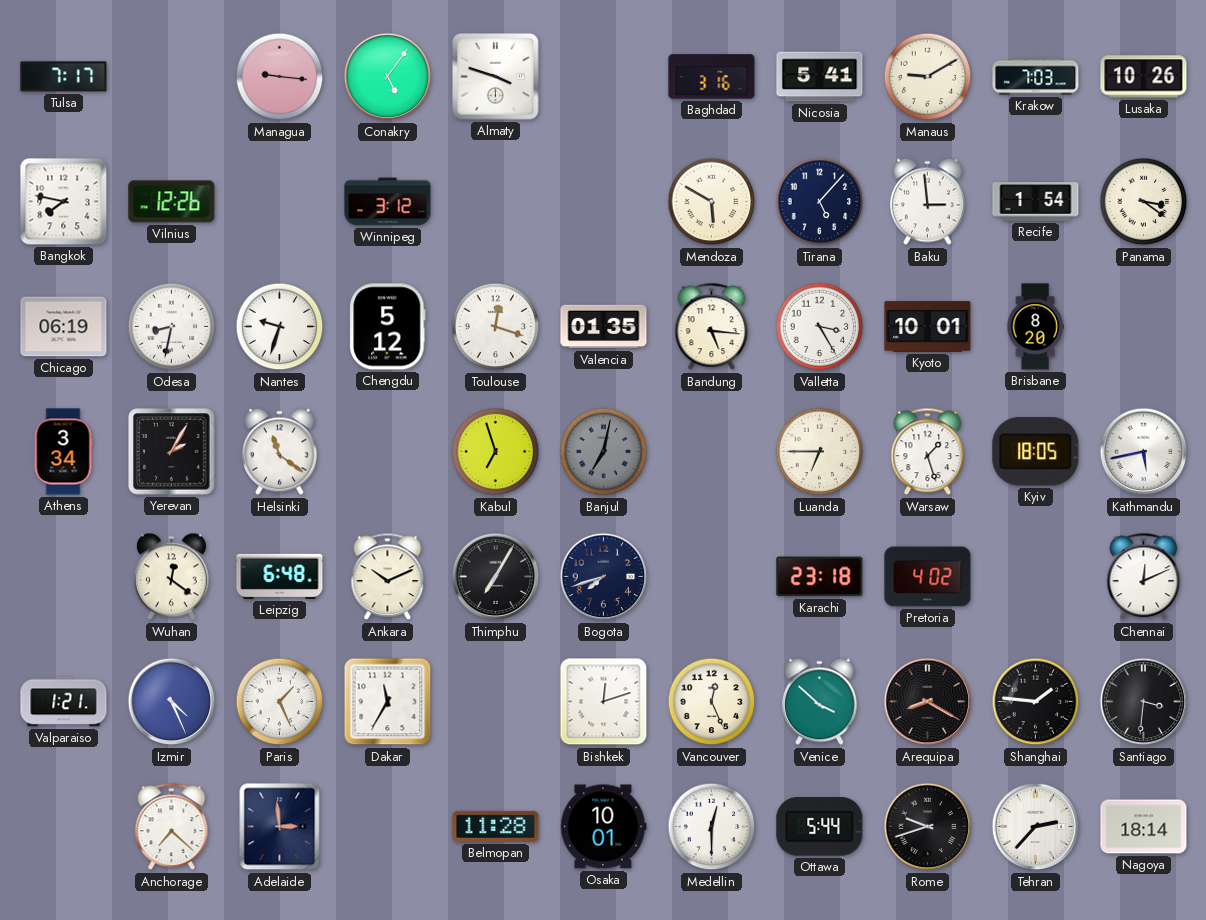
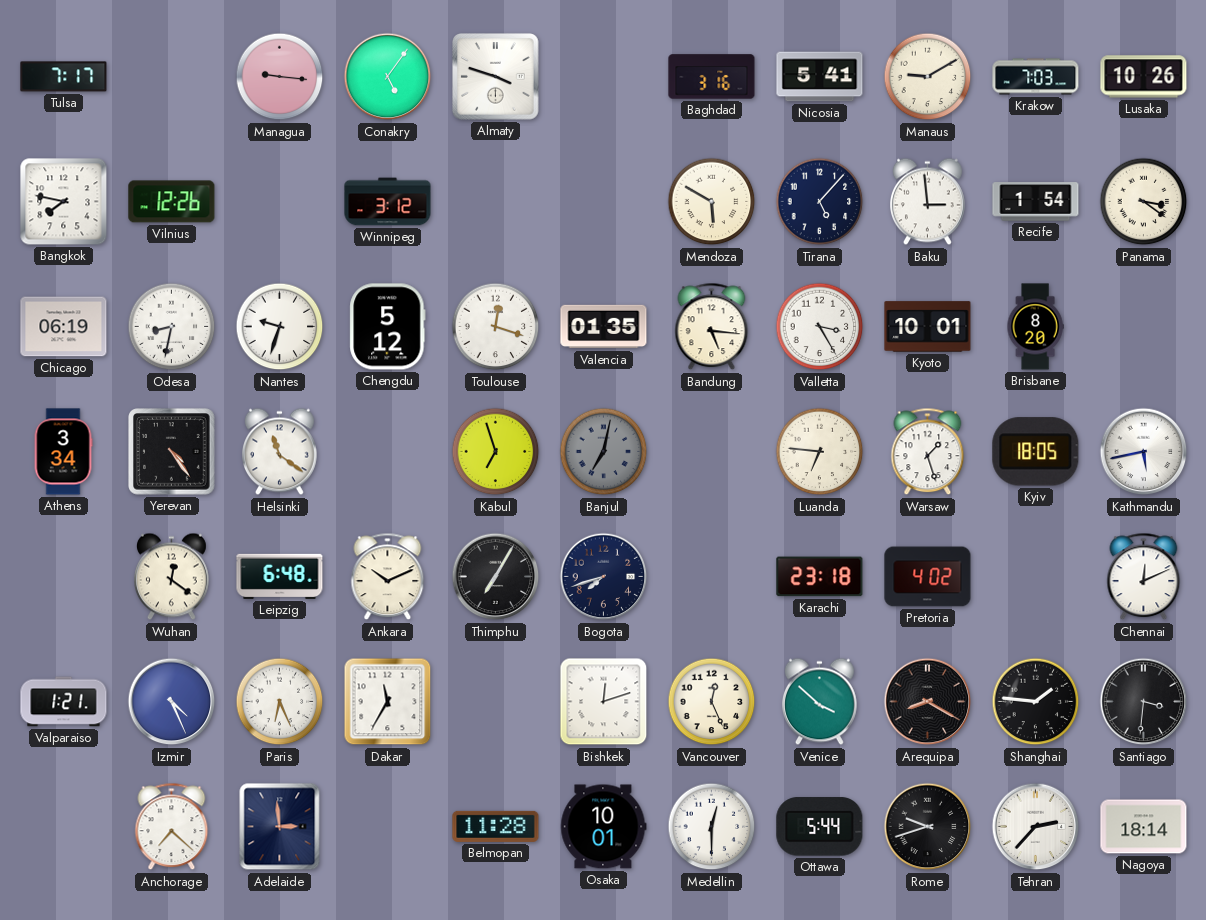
Yerevan: 2:05 -> 4:24
Luanda: 6:45 -> 6:46
Paris: 1:26 -> 6:26
